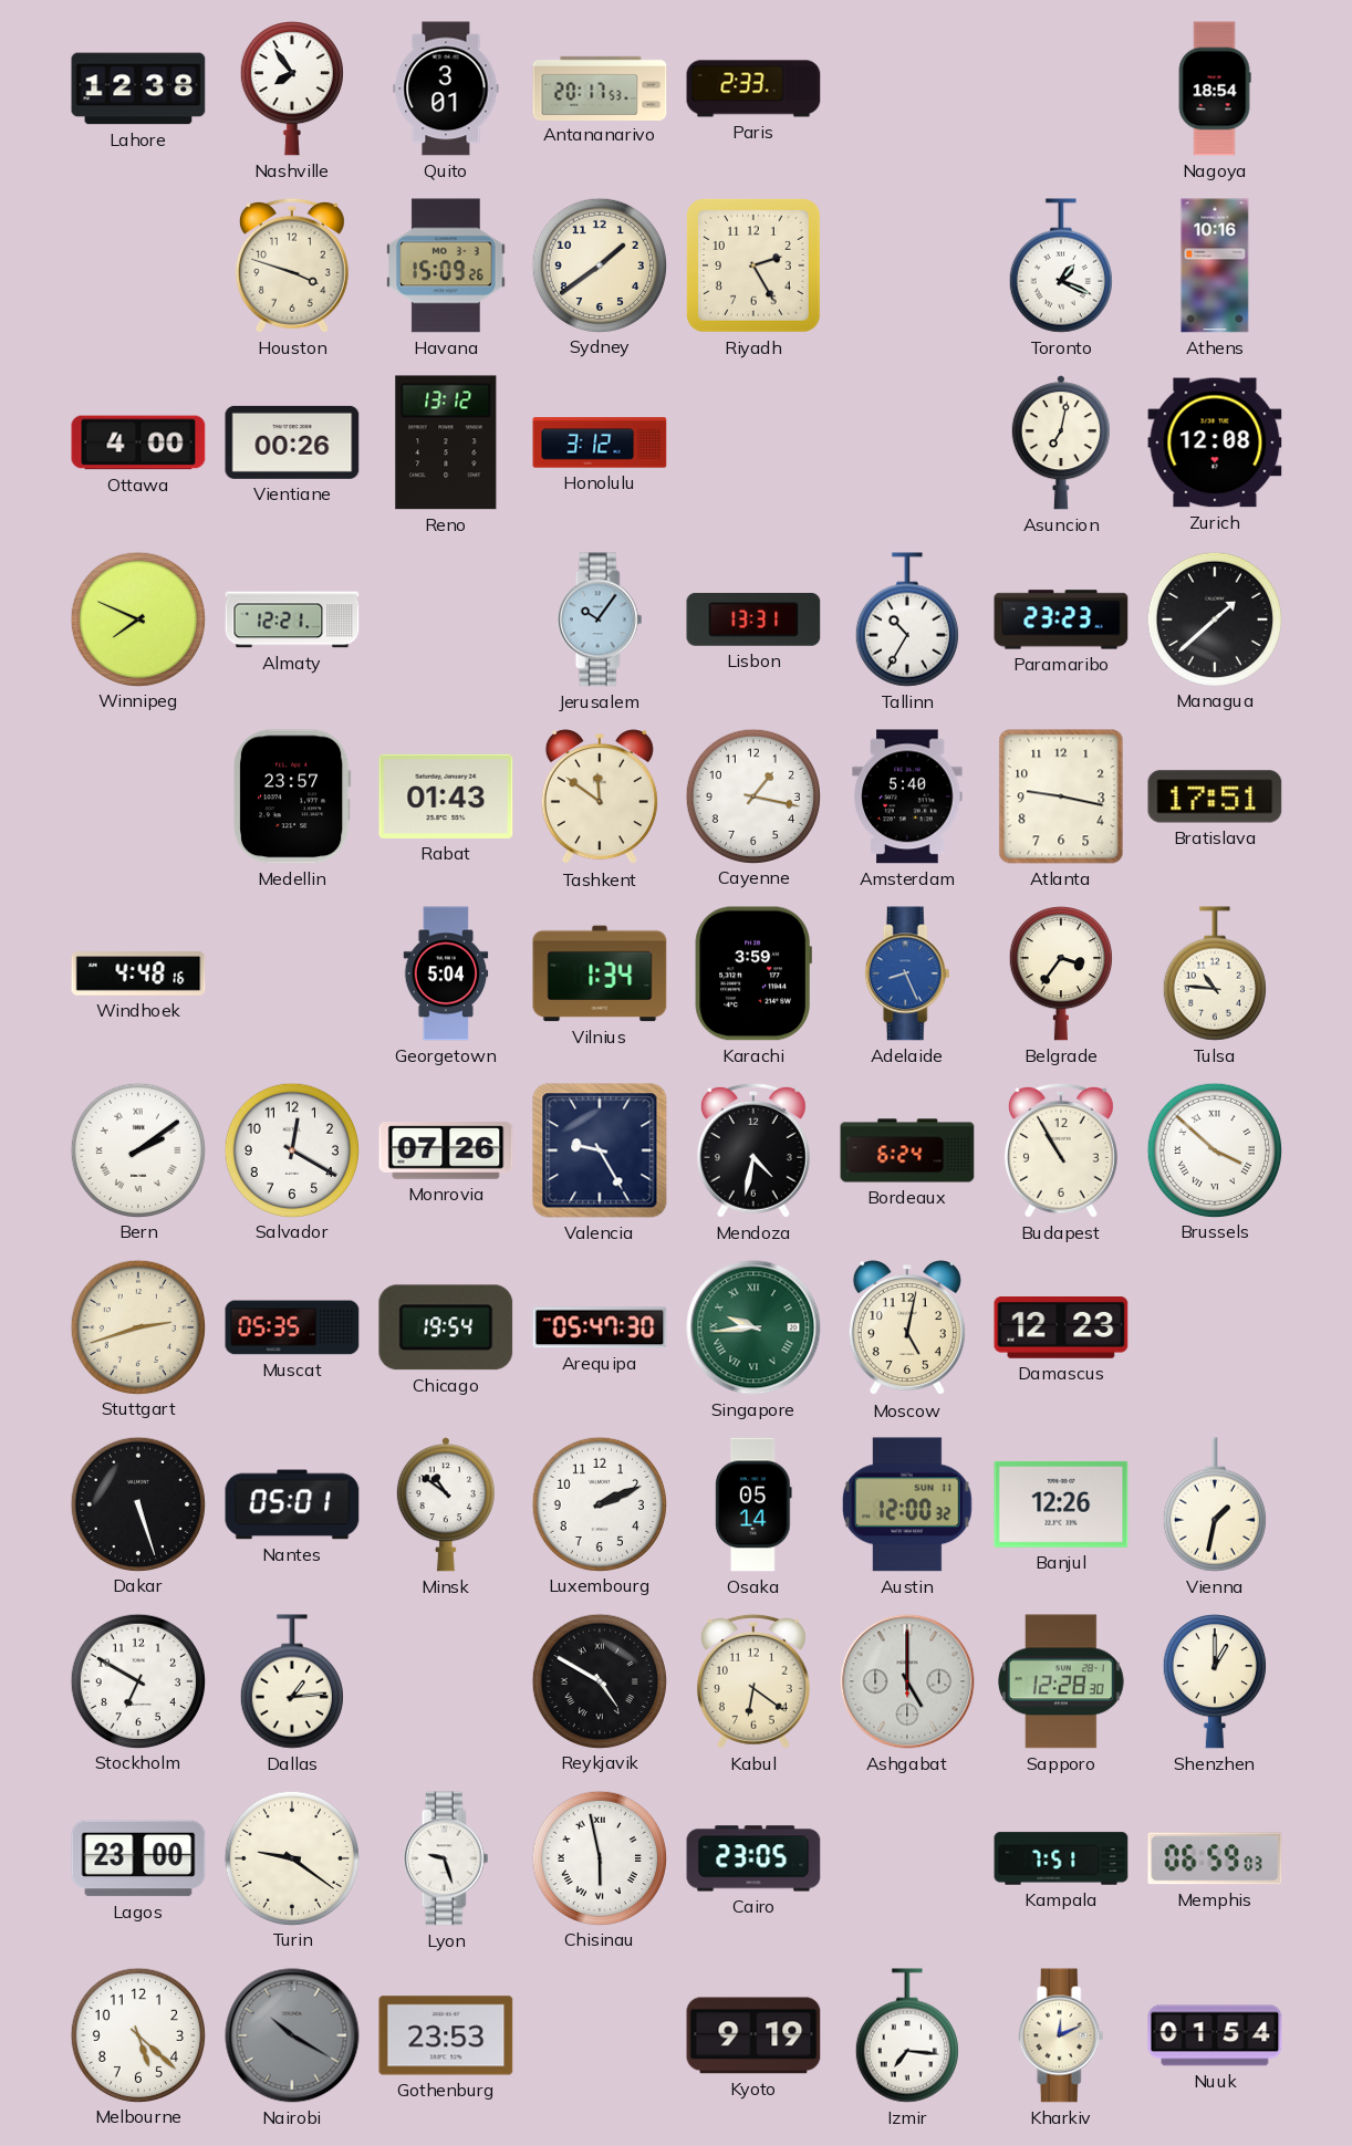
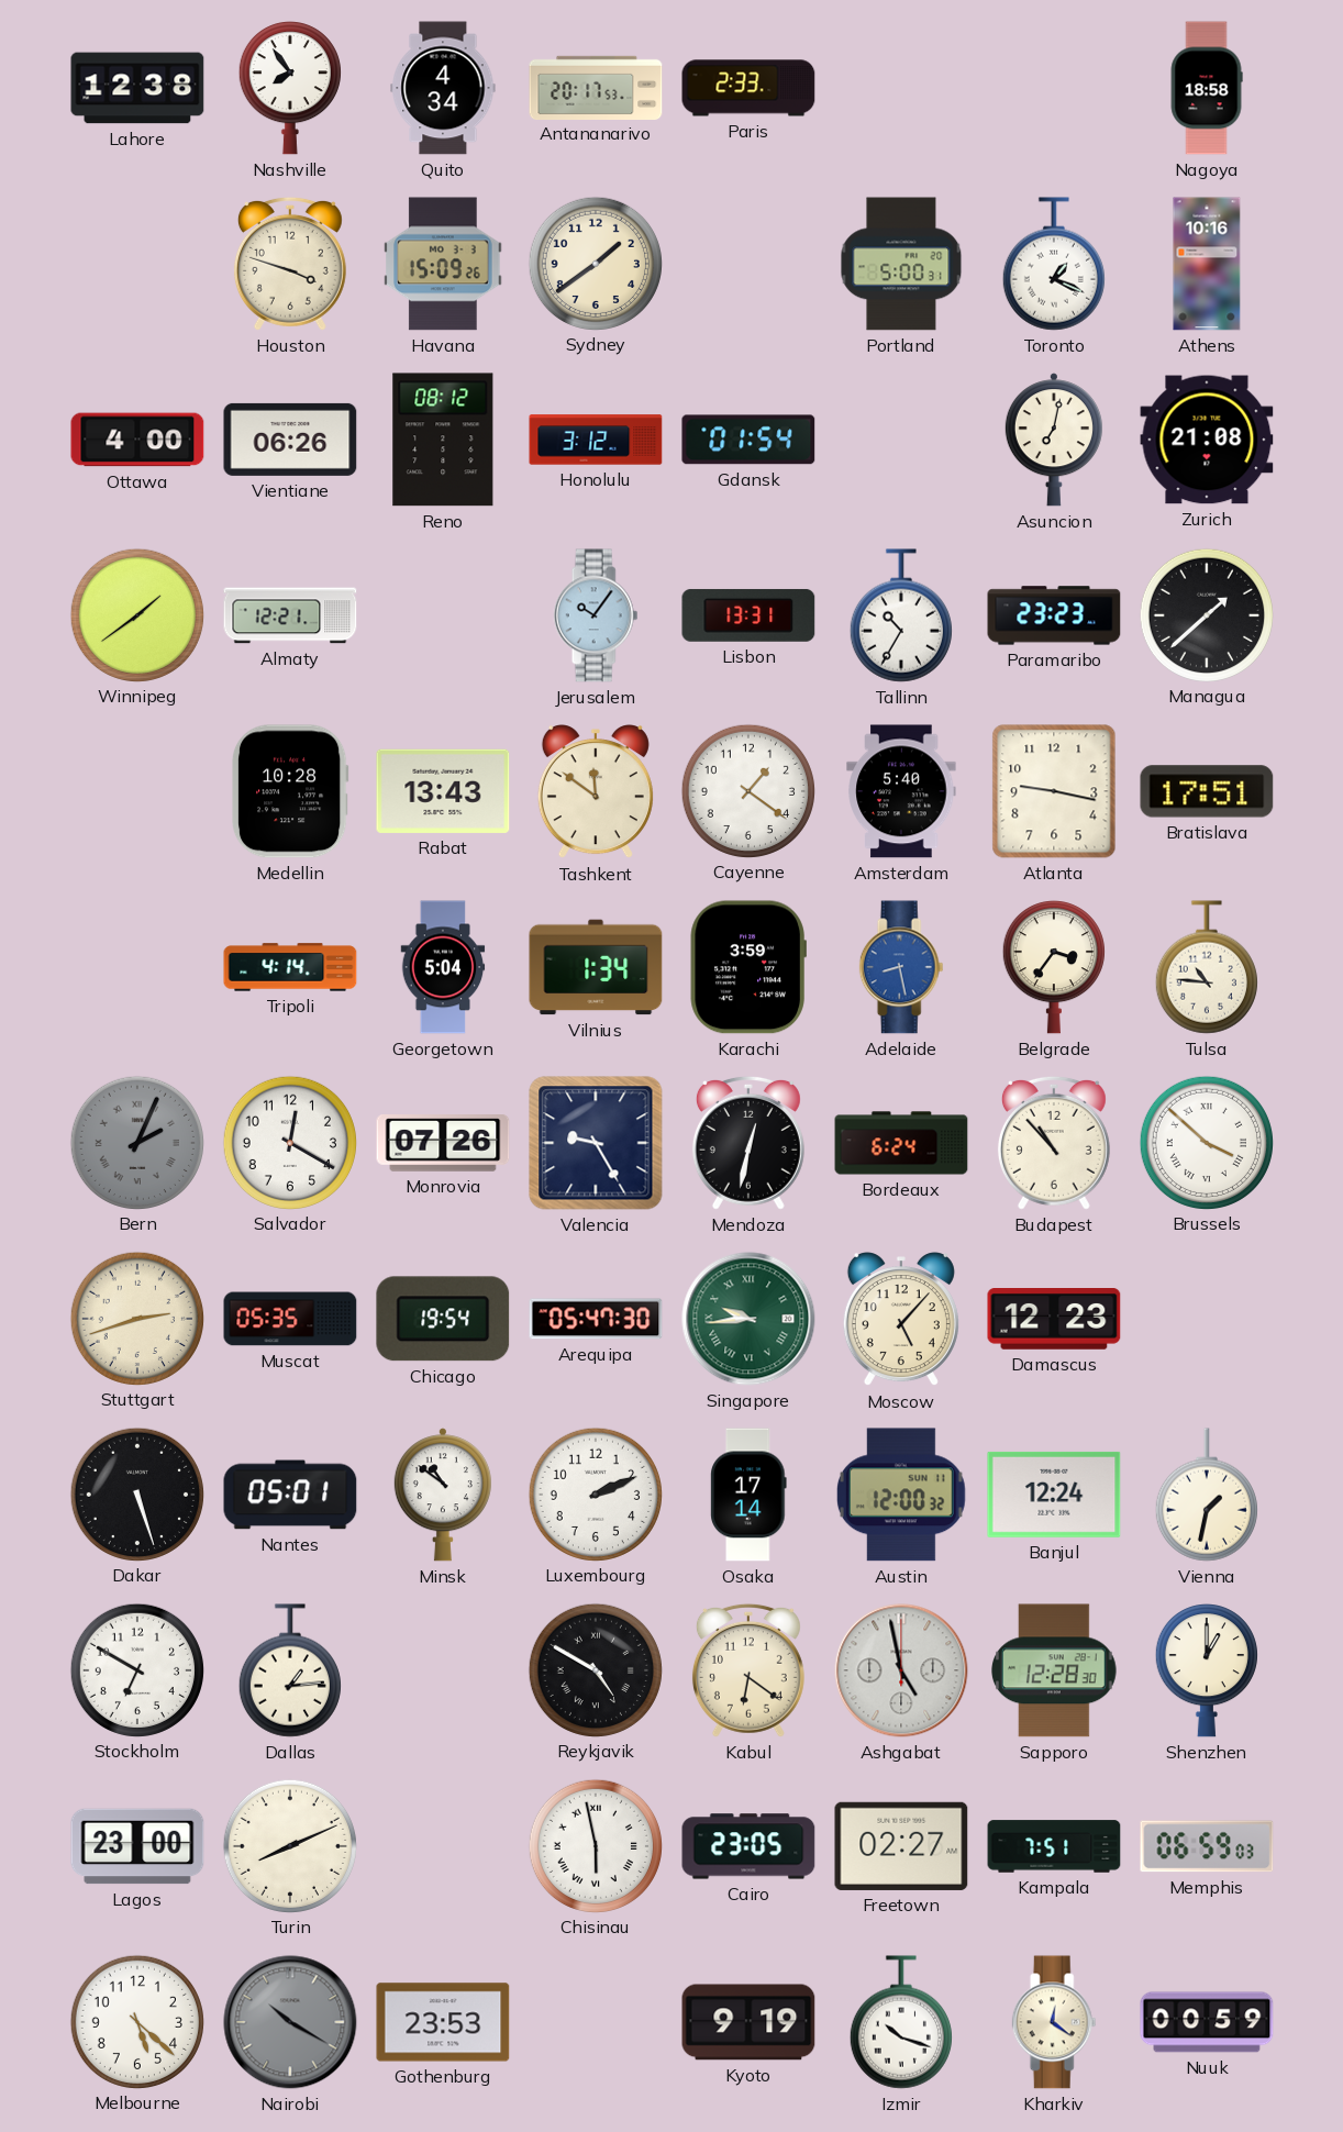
Quito: 3:01 -> 4:34
Nagoya: 18:54 -> 18:58
Riyadh: 2:25 -> none
Portland: none -> 5:00
Vientiane: 00:26 -> 06:26
Reno: 13:12 -> 08:12
Gdansk: none -> 01:54
Zurich: 12:08 -> 21:08
Winnipeg: 7:49 -> 1:39
Medellin: 23:57 -> 10:28
Rabat: 01:43 -> 13:43
Cayenne: 1:17 -> 1:21
Windhoek: 4:48 -> none
Tripoli: none -> 4:14
Adelaide: 8:26 -> 8:28
Bern: 2:09 -> 2:04
Bern dial: white -> grey
Mendoza: 4:32 -> 12:32
Budapest: 10:55 -> 10:53
Moscow: 5:02 -> 5:07
Osaka: 05:14 -> 17:14
Banjul: 12:26 -> 12:24
Ashgabat: 5:00 -> 4:58
Turin: 9:21 -> 8:11
Lyon: 9:27 -> none
Freetown: none -> 02:27
Izmir: 7:16 -> 10:18
Kharkiv: 12:11 -> 12:21
Nuuk: 01:54 -> 00:59
